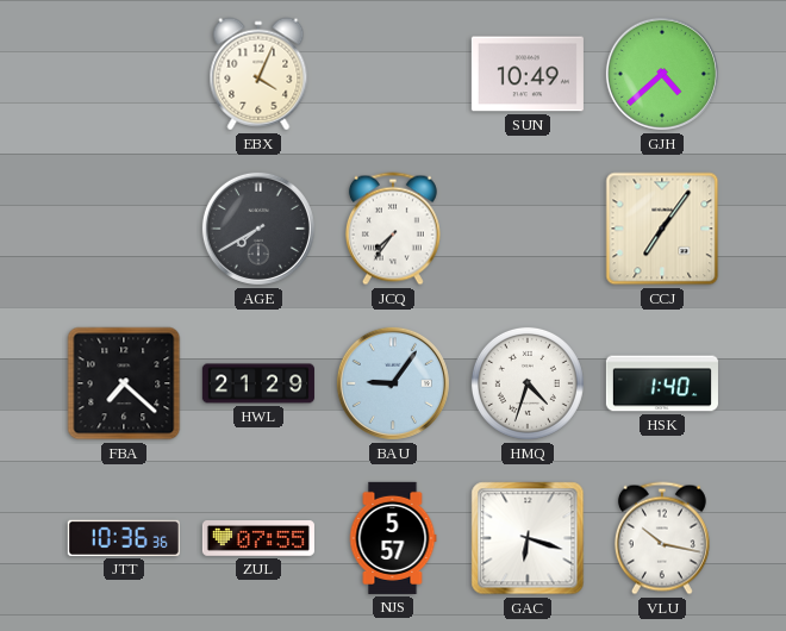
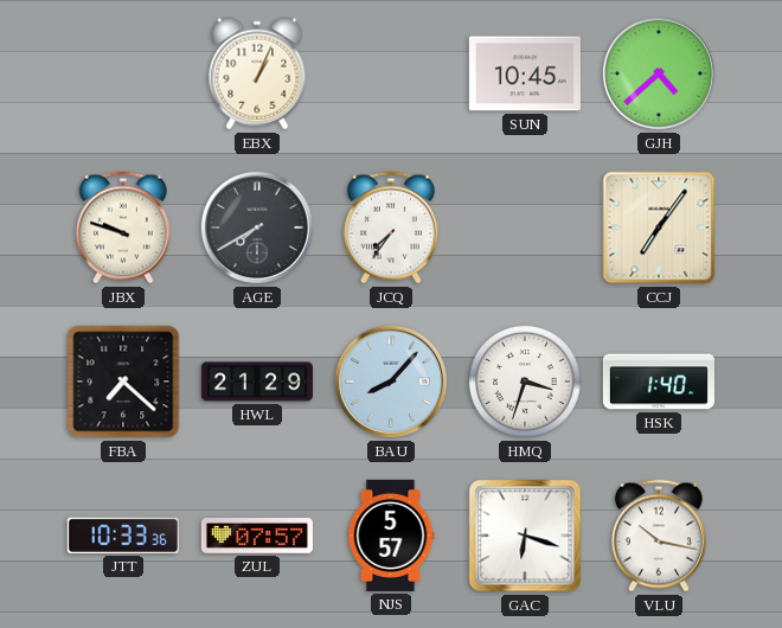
EBX: 4:04 -> 1:04
SUN: 10:49 -> 10:45
JBX: none -> 9:48
BAU: 9:06 -> 8:07
HMQ: 4:33 -> 3:33
JTT: 10:36 -> 10:33
ZUL: 07:55 -> 07:57
